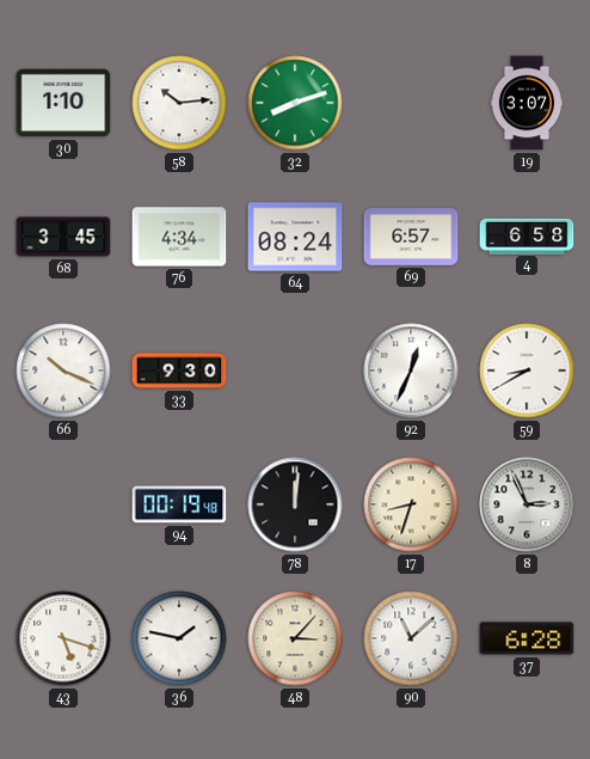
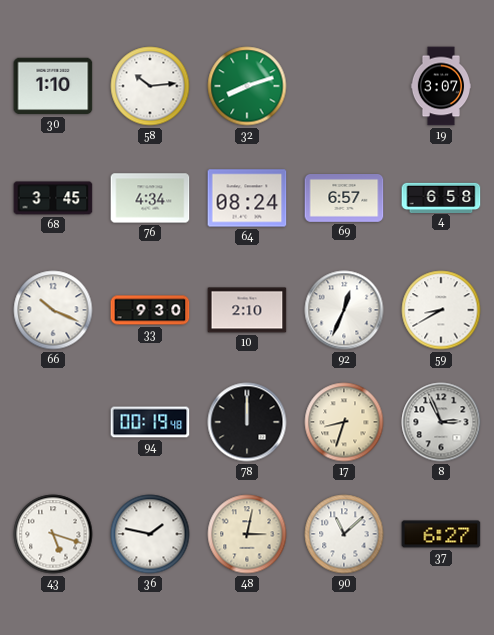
10: none -> 2:10
78: 12:01 -> 12:00
48: 3:07 -> 3:02
37: 6:28 -> 6:27
